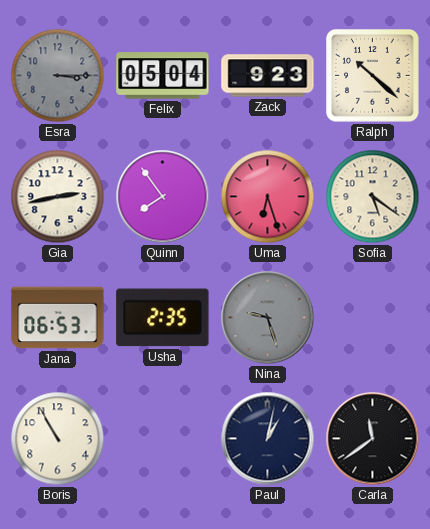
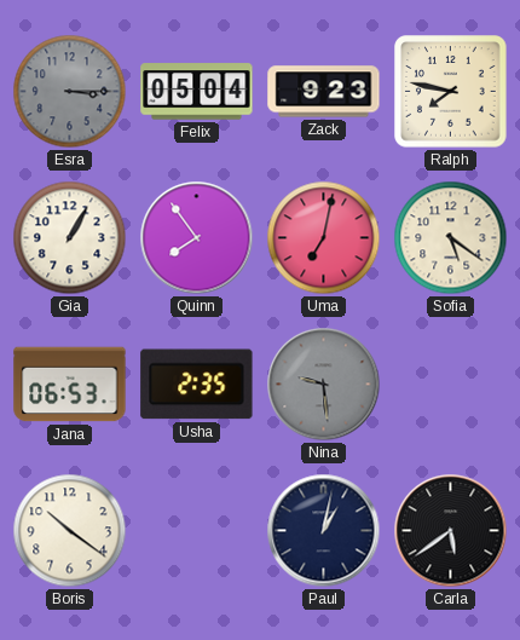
Ralph: 10:22 -> 7:47
Gia: 2:43 -> 1:05
Uma: 6:27 -> 7:02
Nina: 9:27 -> 9:29
Boris: 10:55 -> 10:21
Carla: 11:39 -> 5:39
